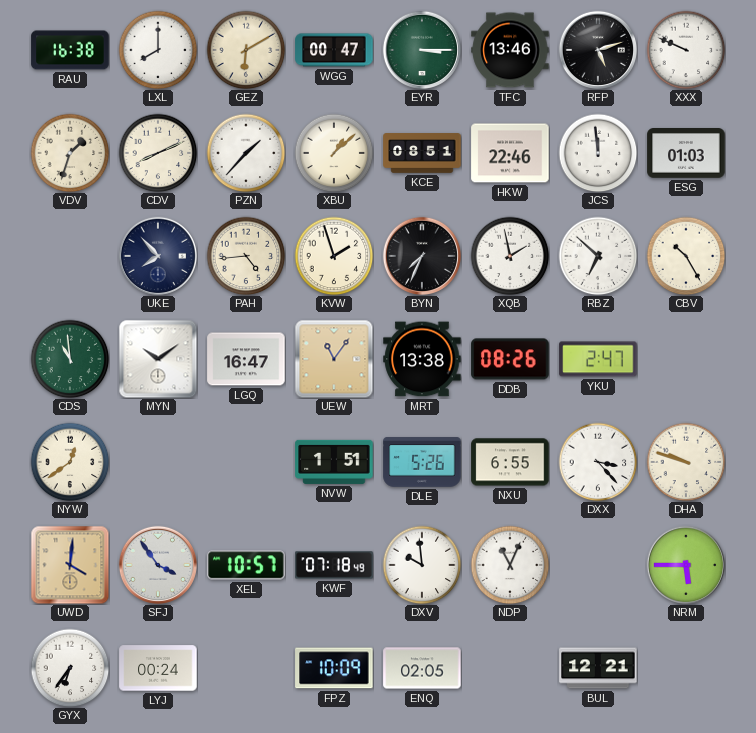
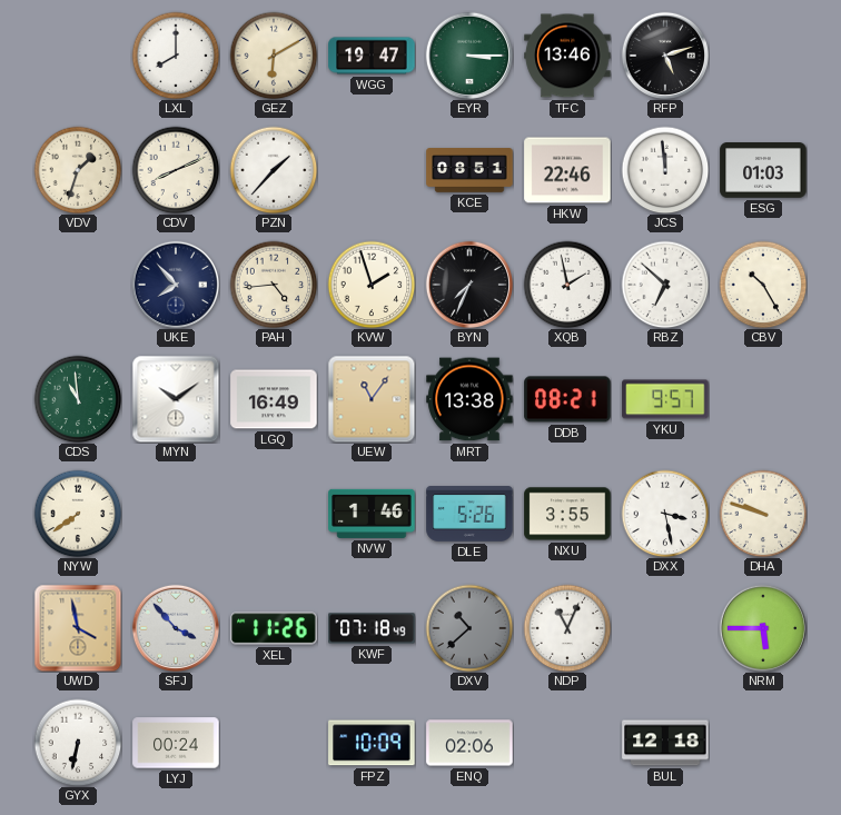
RAU: 16:38 -> none
WGG: 00:47 -> 19:47
XXX: 9:49 -> none
XBU: 1:08 -> none
LGQ: 16:47 -> 16:49
DDB: 08:26 -> 08:21
YKU: 2:47 -> 9:57
NYW: 12:39 -> 7:39
NVW: 1:51 -> 1:46
NXU: 6:55 -> 3:55
DXX: 3:23 -> 3:28
UWD: 4:01 -> 3:58
SFJ: 3:54 -> 3:53
XEL: 10:57 -> 11:26
DXV: 9:59 -> 10:38
DXV dial: white -> grey
GYX: 6:36 -> 6:32
ENQ: 02:05 -> 02:06
BUL: 12:21 -> 12:18
